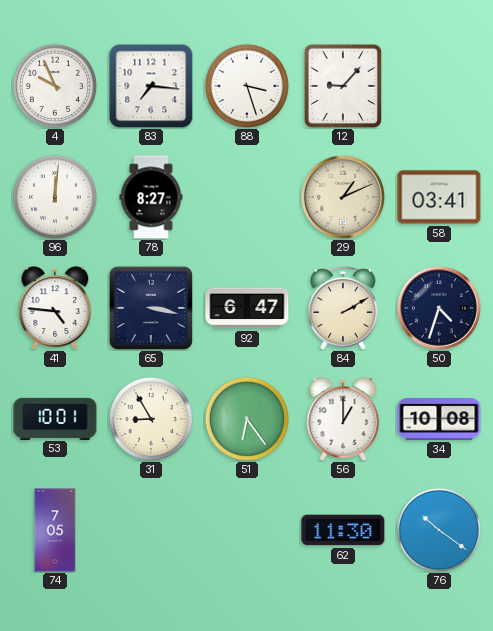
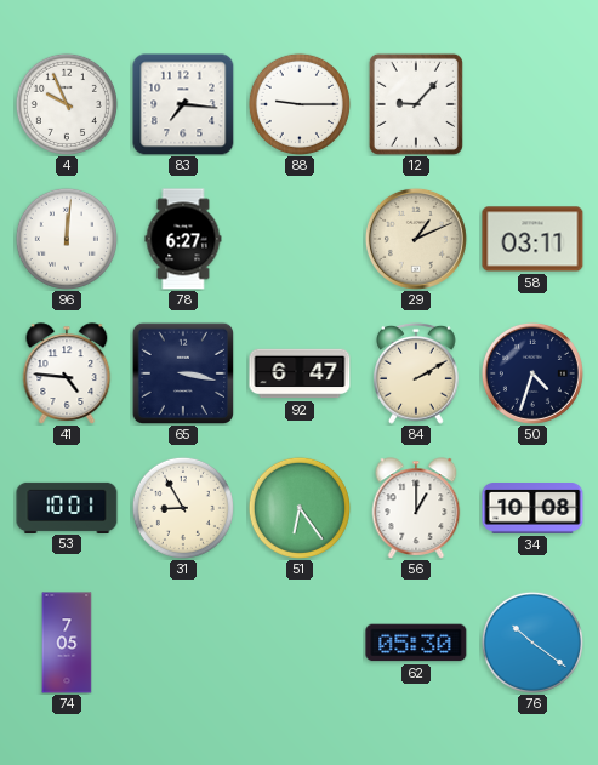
88: 3:27 -> 9:15
78: 8:27 -> 6:27
58: 03:41 -> 03:11
62: 11:30 -> 05:30
